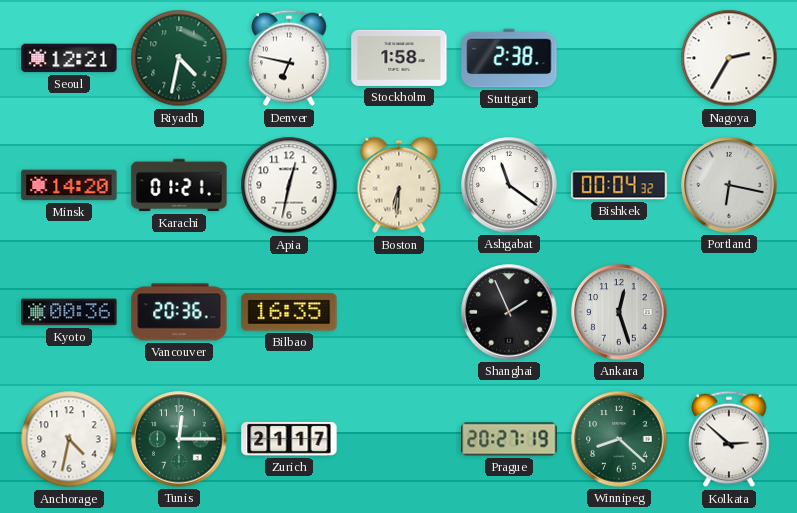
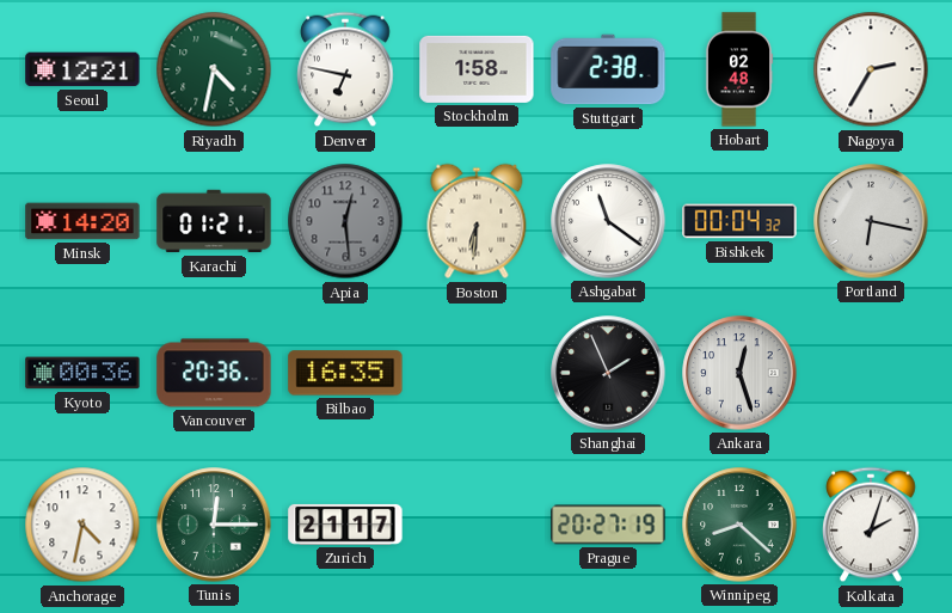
Hobart: none -> 02:48
Apia: 12:32 -> 12:29
Apia dial: white -> grey
Kolkata: 2:52 -> 2:03
